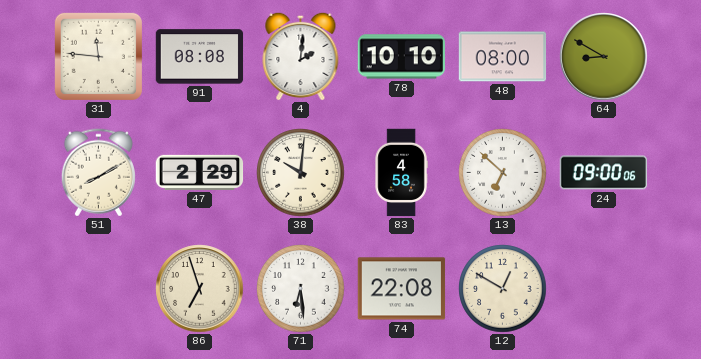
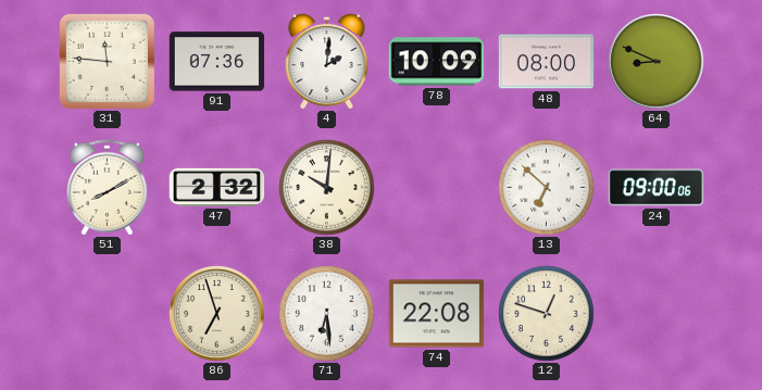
91: 08:08 -> 07:36
78: 10:10 -> 10:09
64: 8:50 -> 8:49
47: 2:29 -> 2:32
83: 4:58 -> none
12: 12:50 -> 12:48
